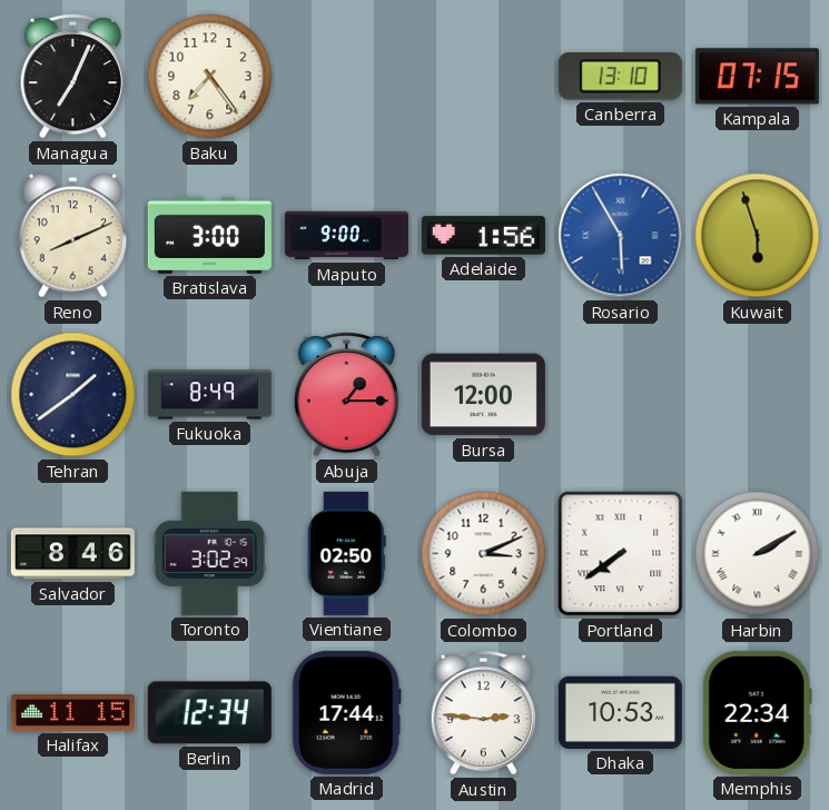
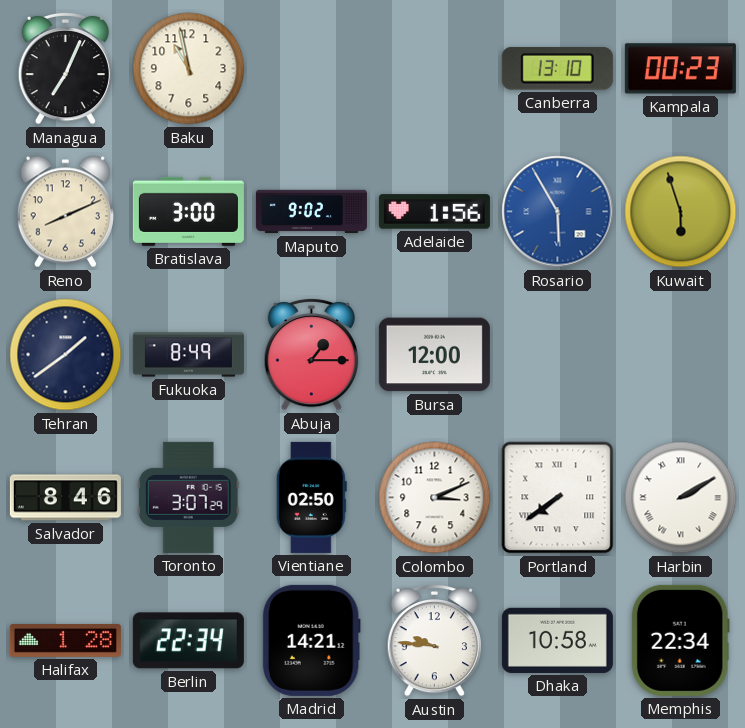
Baku: 7:24 -> 10:58
Kampala: 07:15 -> 00:23
Maputo: 9:00 -> 9:02
Toronto: 3:02 -> 3:07
Halifax: 11:15 -> 1:28
Berlin: 12:34 -> 22:34
Madrid: 17:44 -> 14:21
Austin: 2:46 -> 9:46
Dhaka: 10:53 -> 10:58
